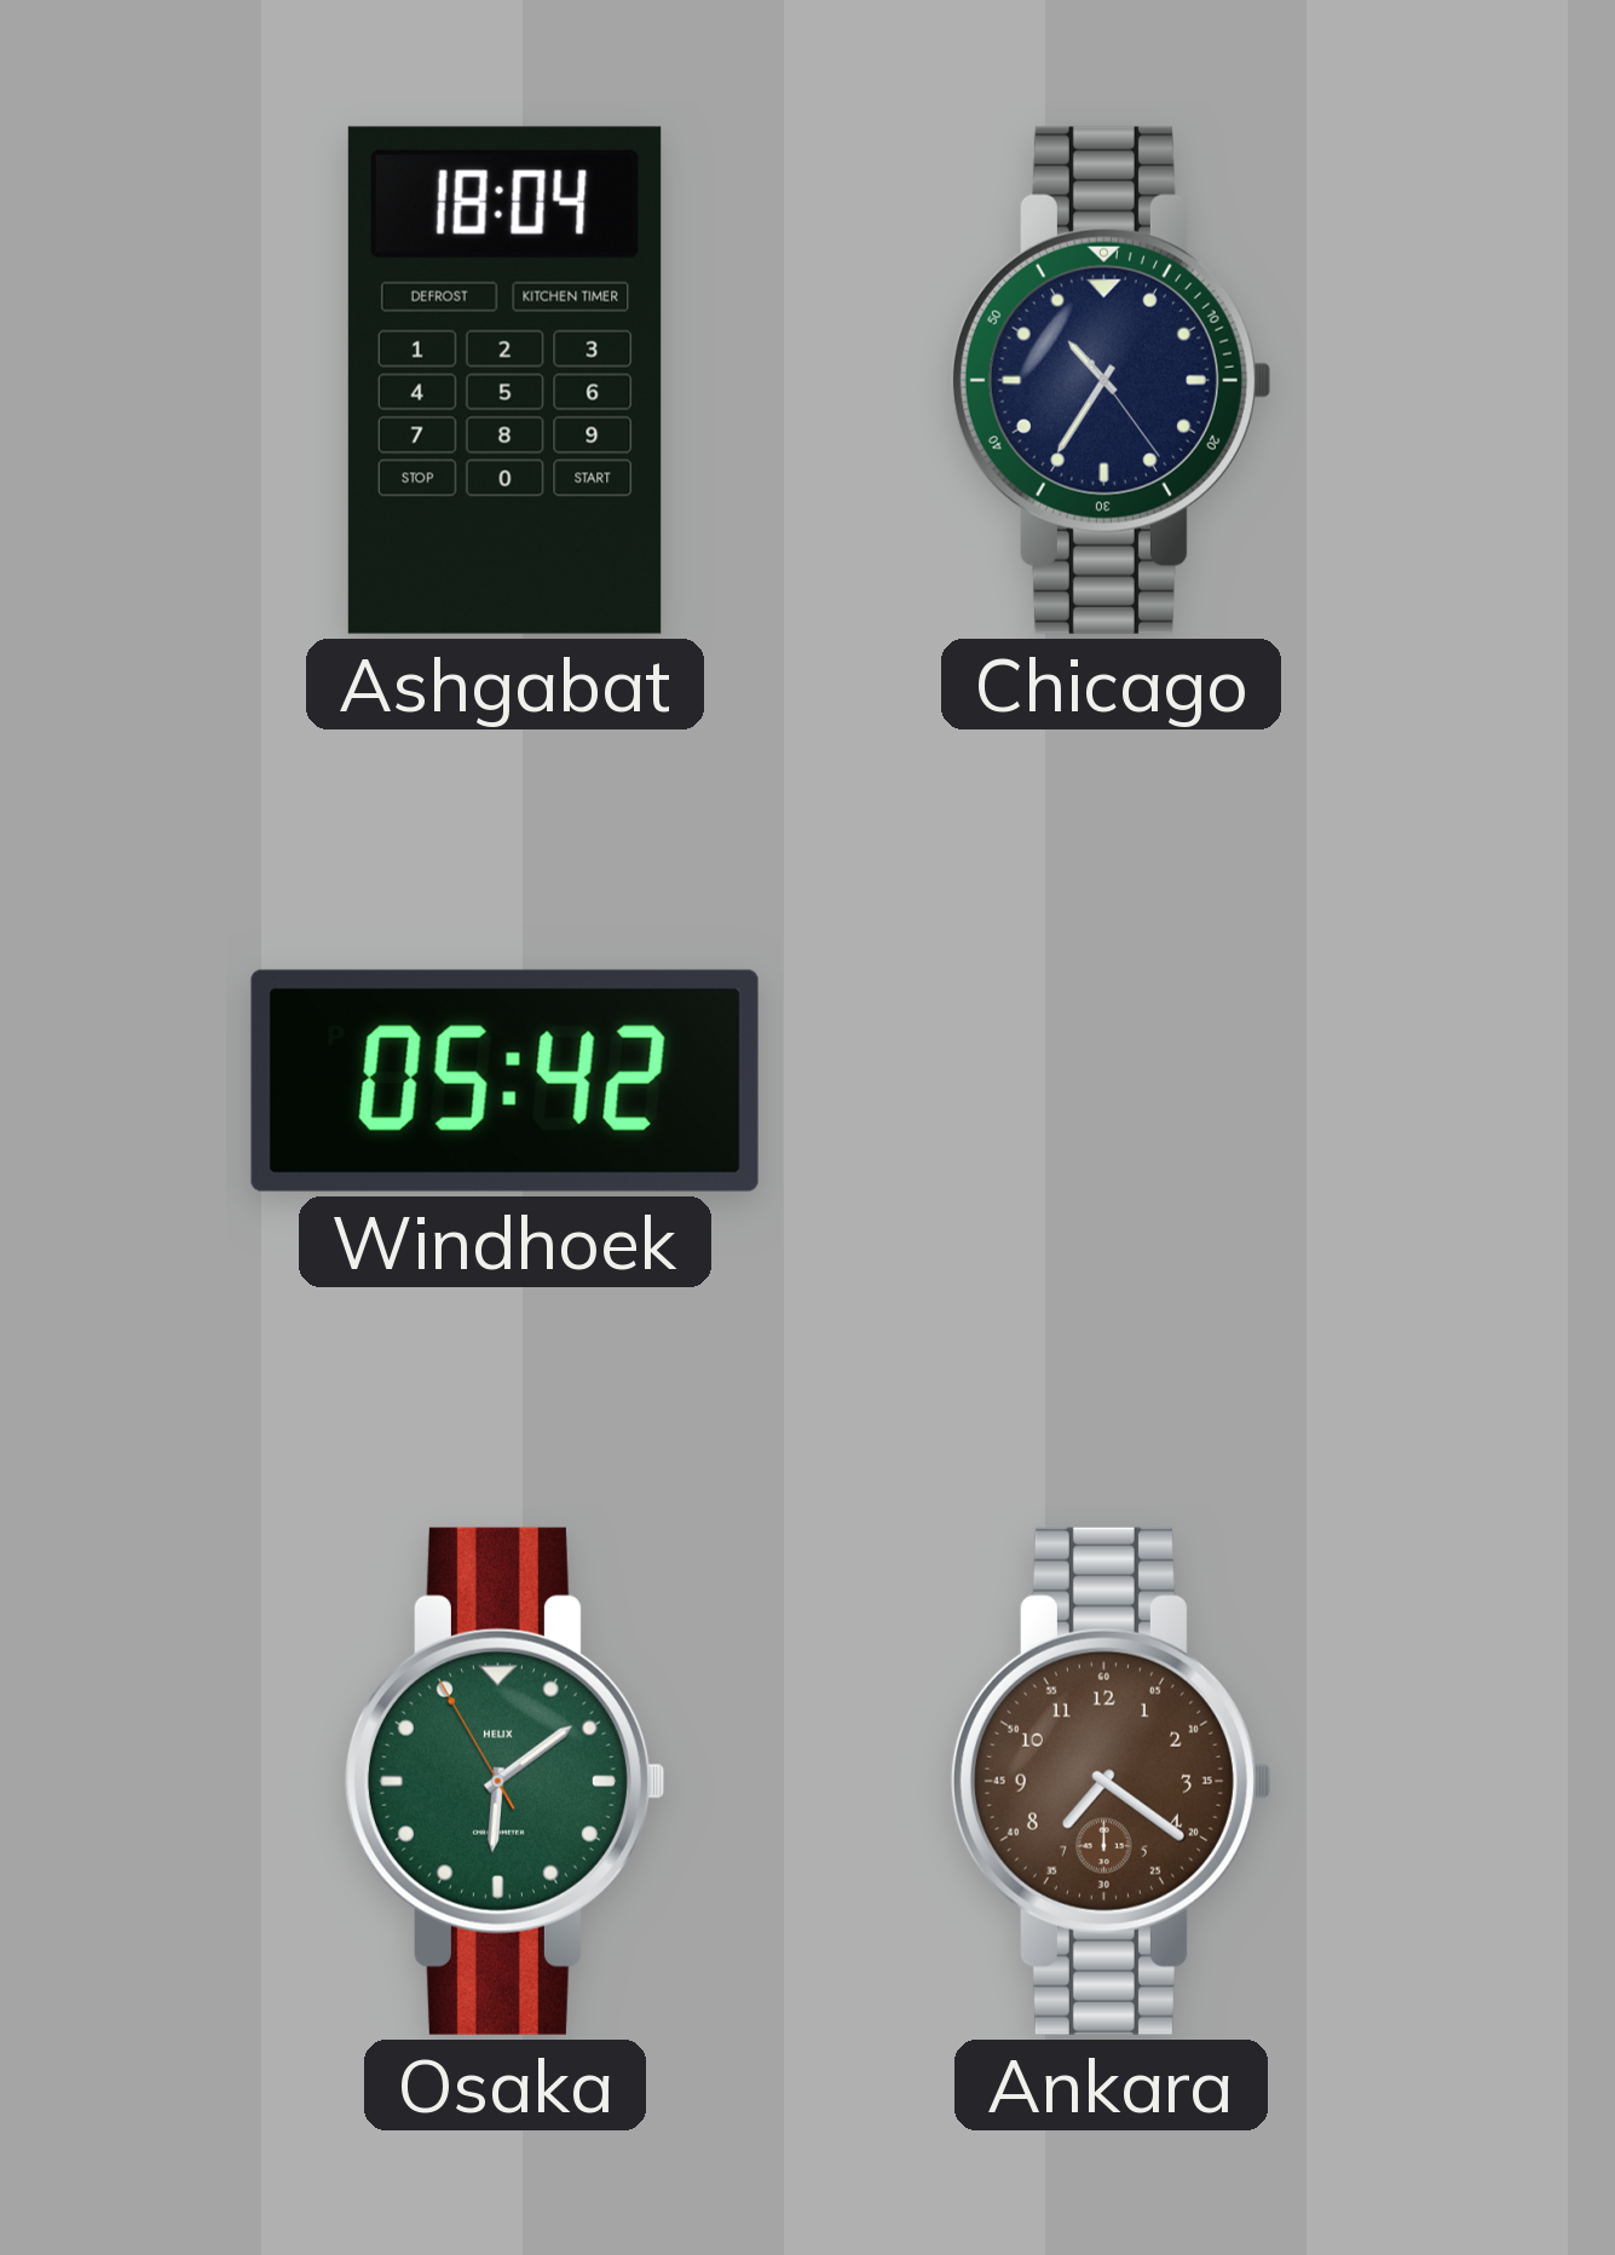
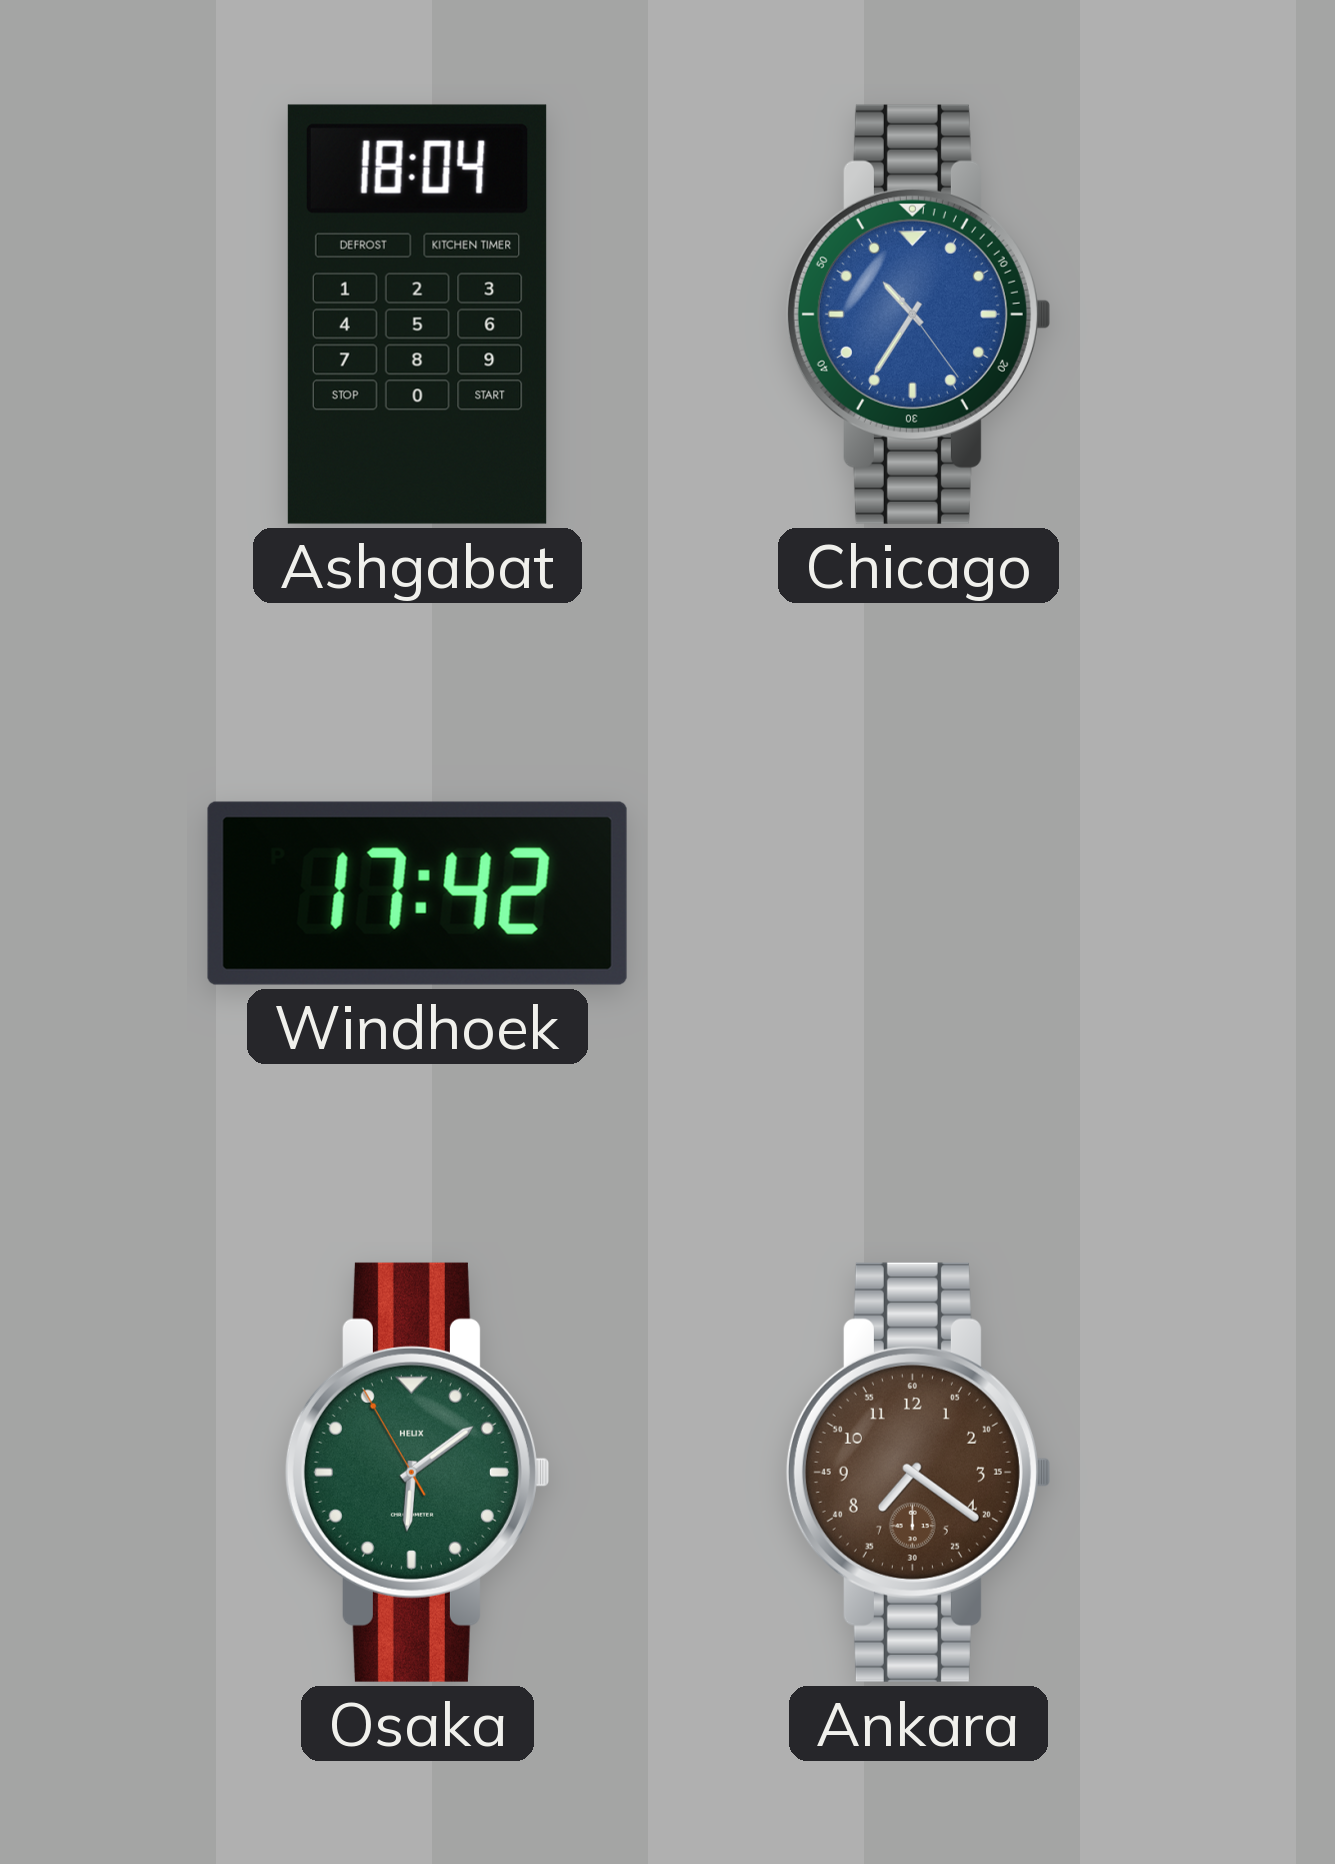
Chicago dial: navy -> blue
Windhoek: 05:42 -> 17:42
